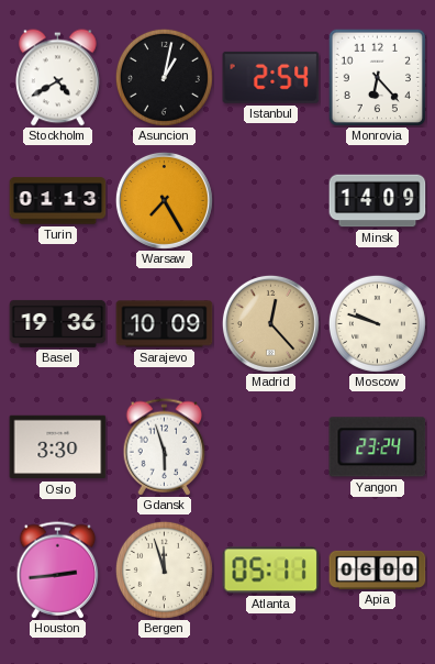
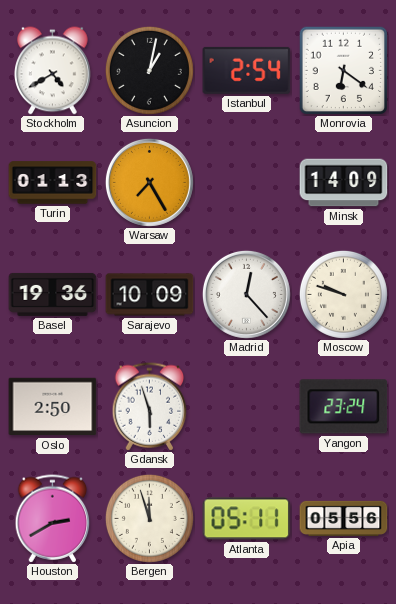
Monrovia: 6:23 -> 6:21
Madrid dial: champagne -> white
Oslo: 3:30 -> 2:50
Houston: 2:44 -> 2:40
Apia: 06:00 -> 05:56
